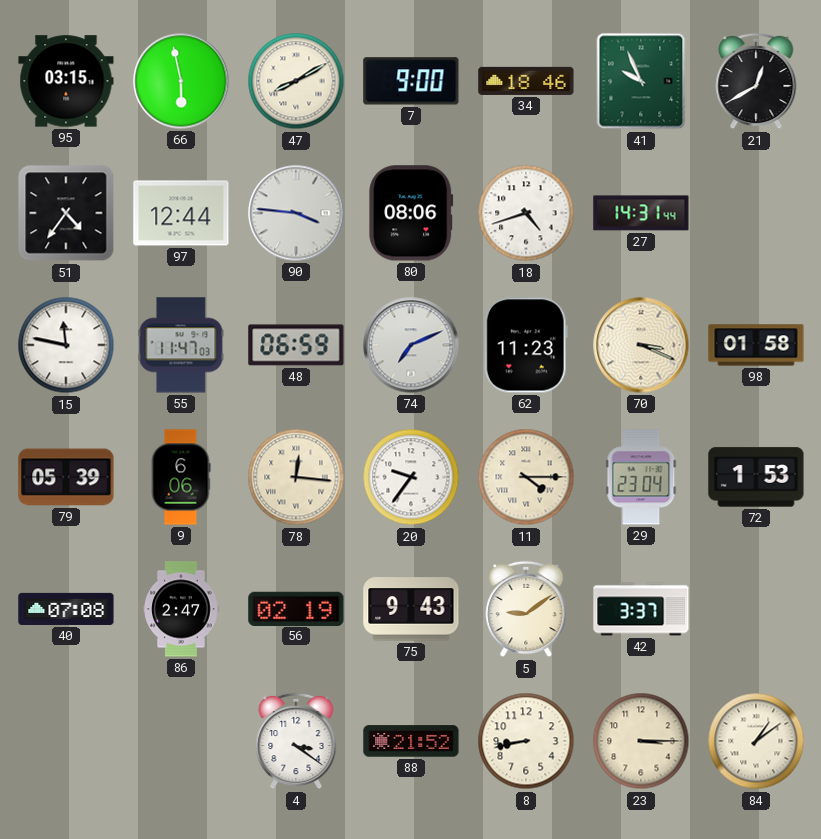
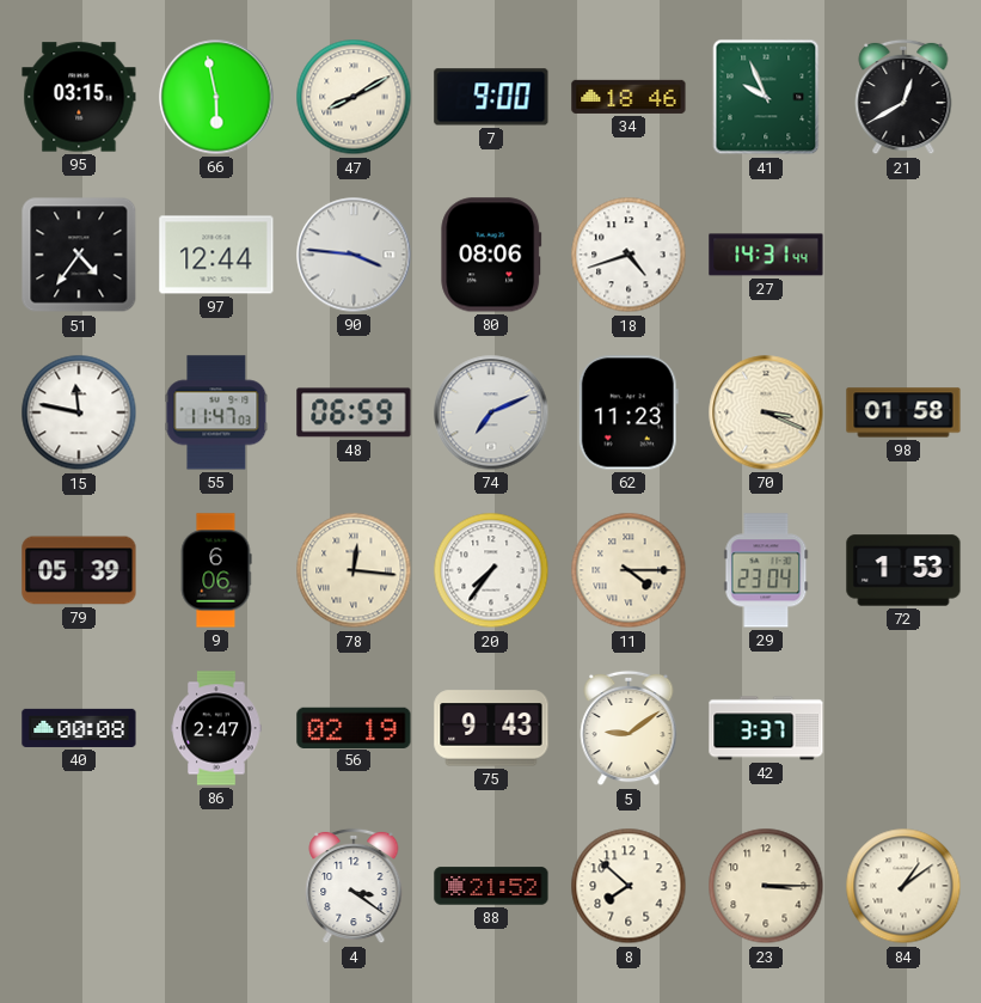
20: 9:36 -> 7:36
40: 07:08 -> 00:08
8: 8:43 -> 7:52
